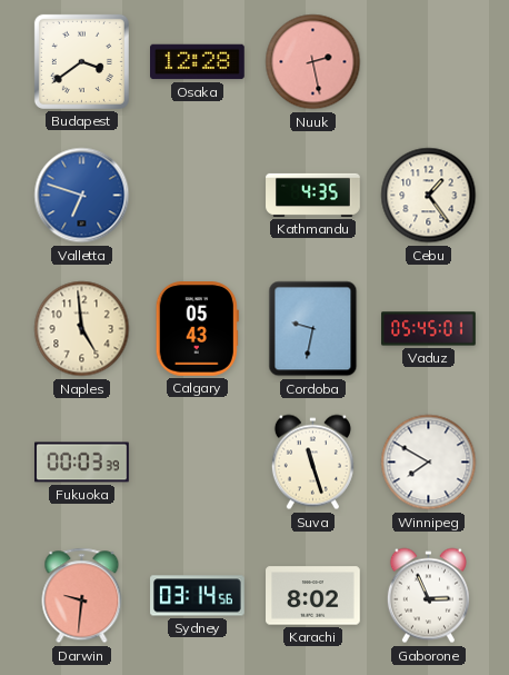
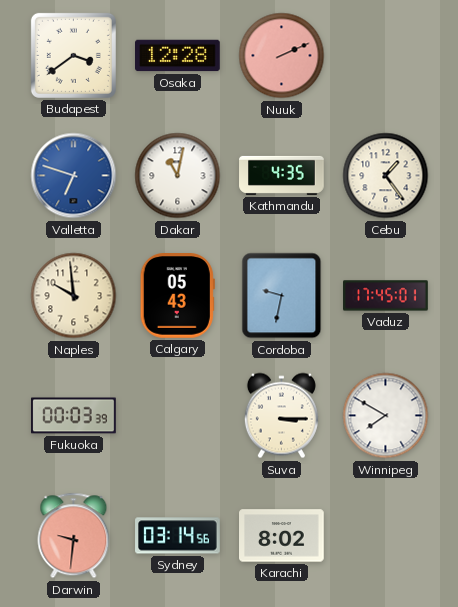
Nuuk: 2:28 -> 2:11
Dakar: none -> 11:02
Naples: 4:59 -> 9:59
Vaduz: 05:45 -> 17:45
Suva: 11:27 -> 3:15
Gaborone: 2:56 -> none
